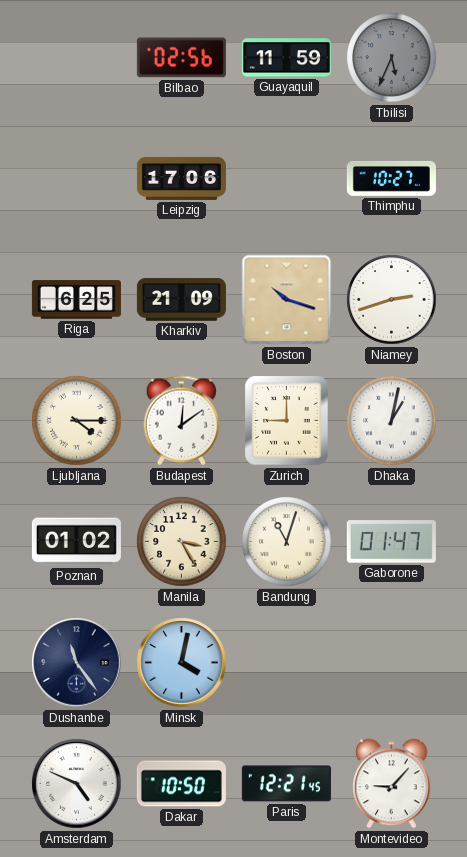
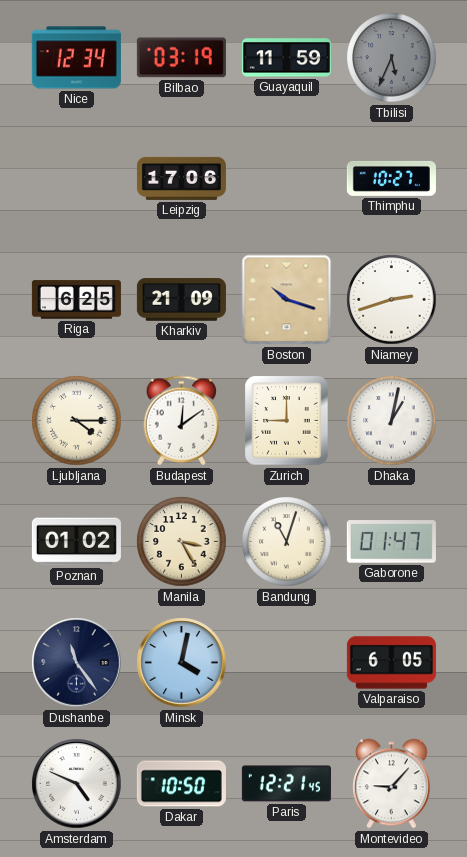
Nice: none -> 12:34
Bilbao: 02:56 -> 03:19
Valparaiso: none -> 6:05
